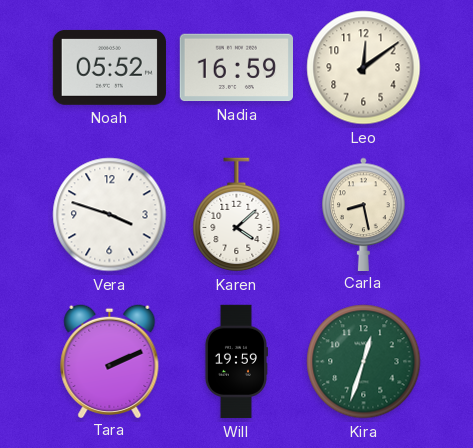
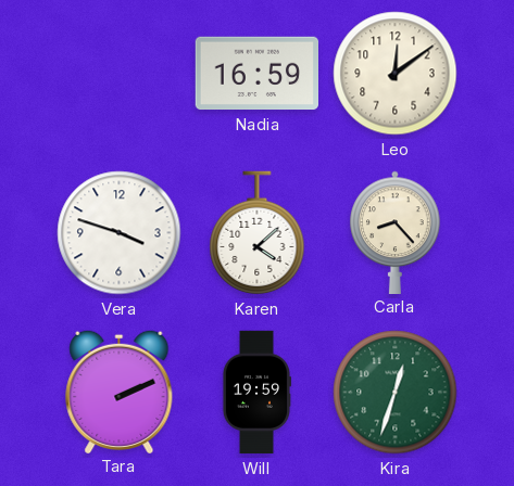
Noah: 05:52 -> none
Carla: 8:28 -> 8:23
